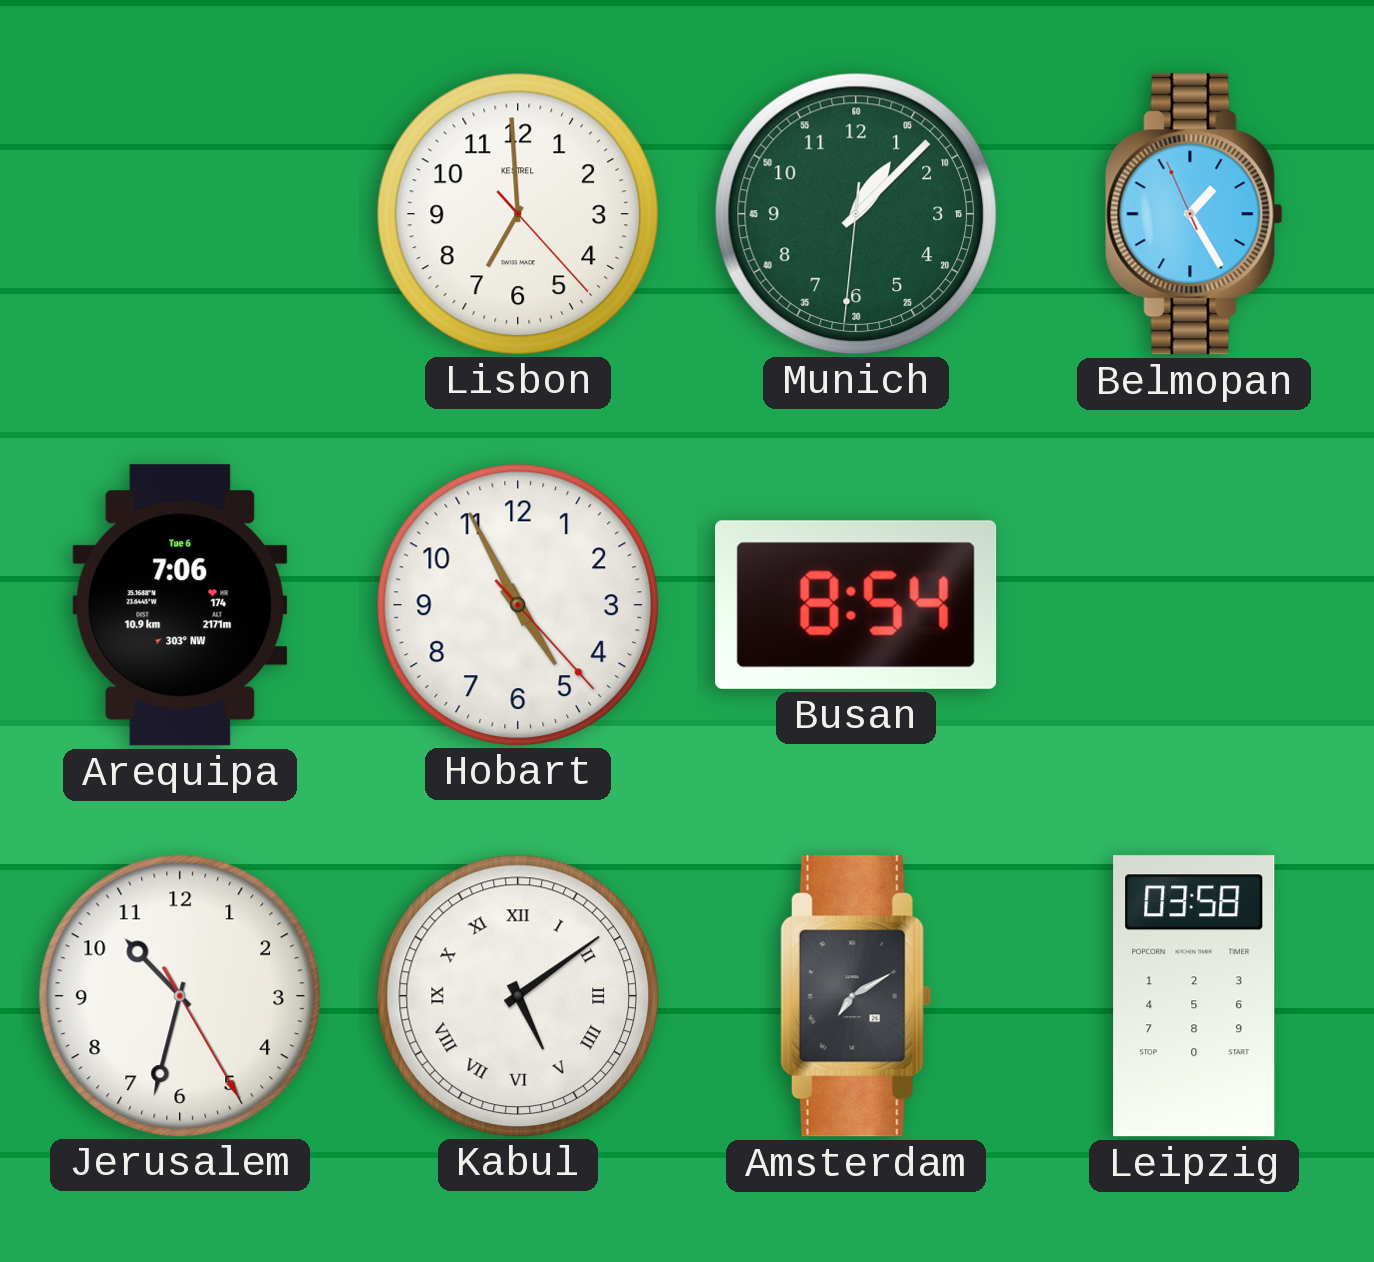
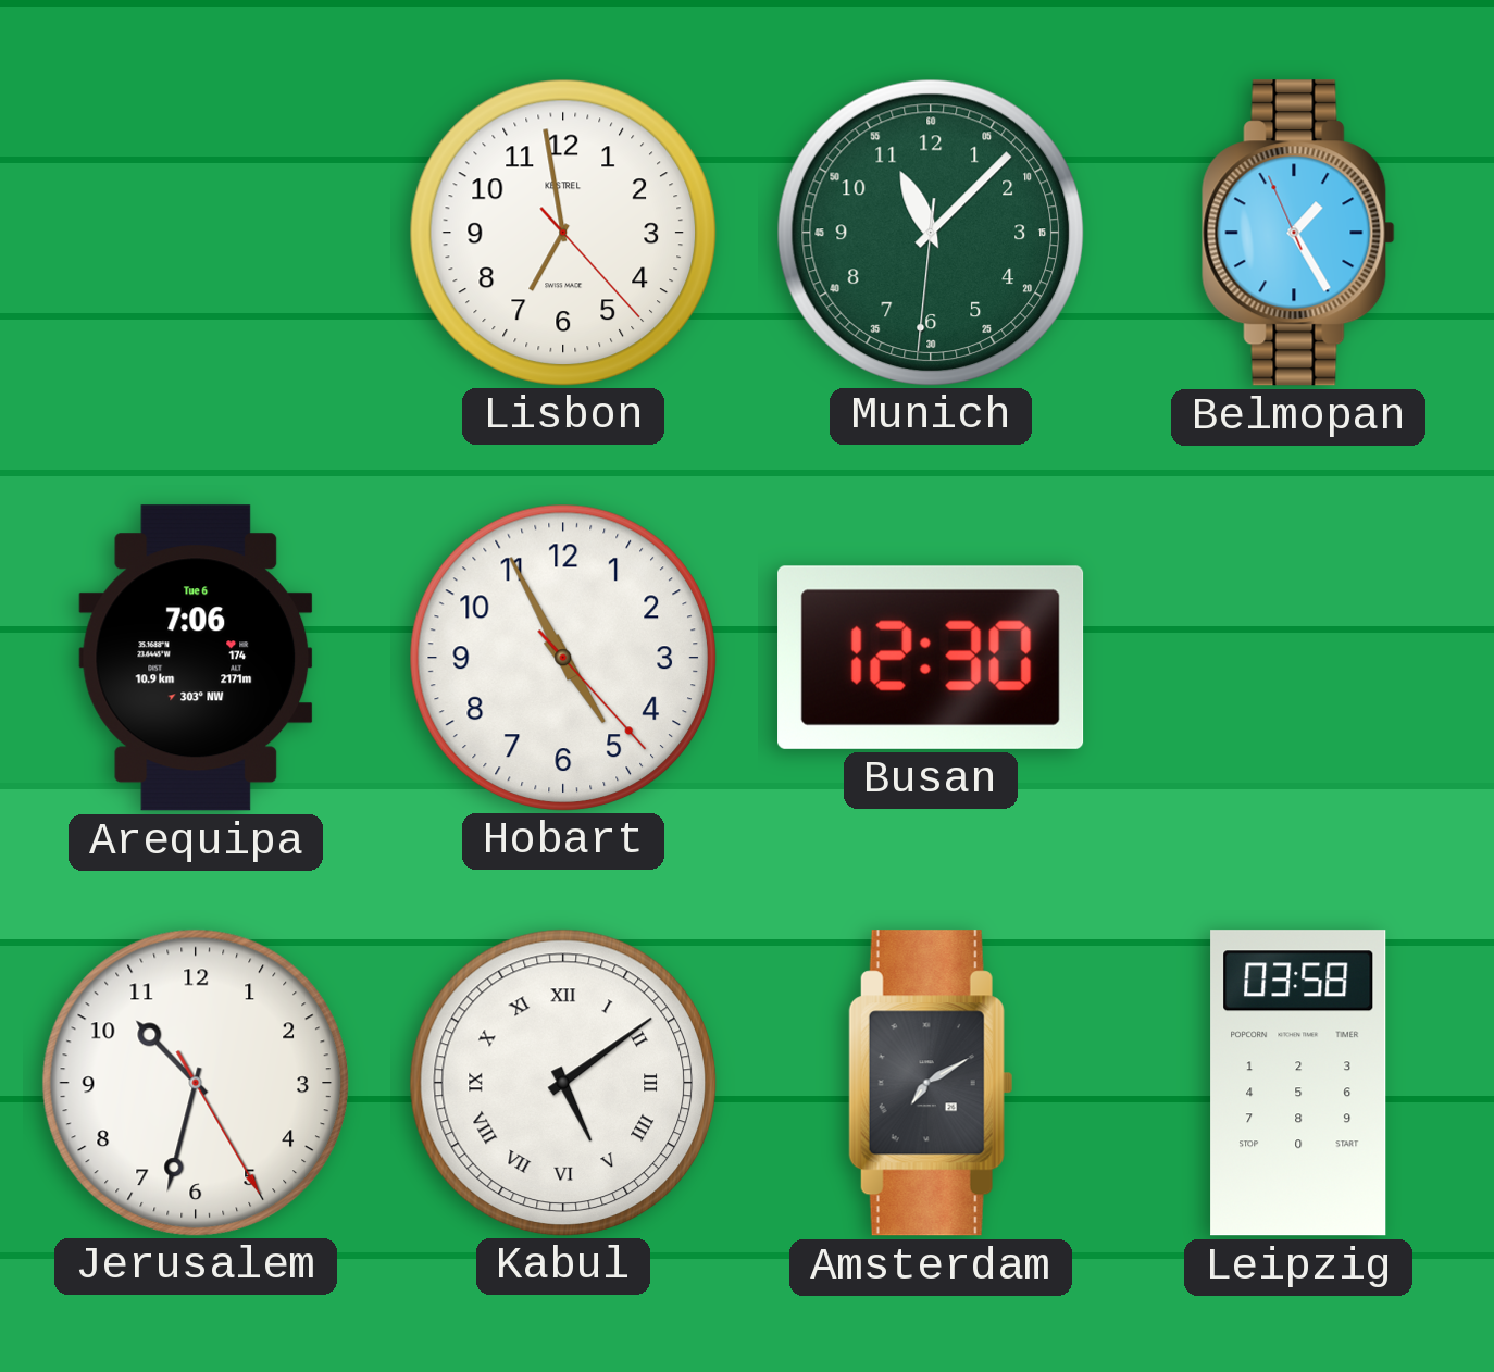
Lisbon: 6:59 -> 6:58
Munich: 1:07 -> 11:07
Busan: 8:54 -> 12:30
